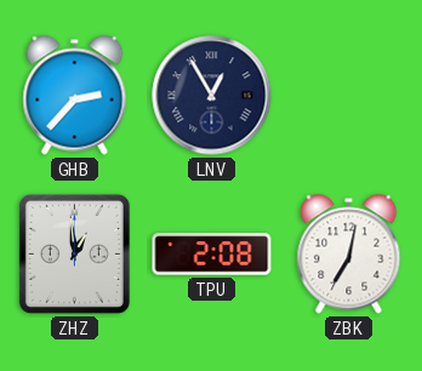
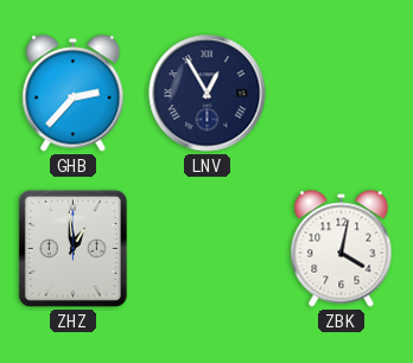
TPU: 2:08 -> none
ZBK: 7:02 -> 4:02
